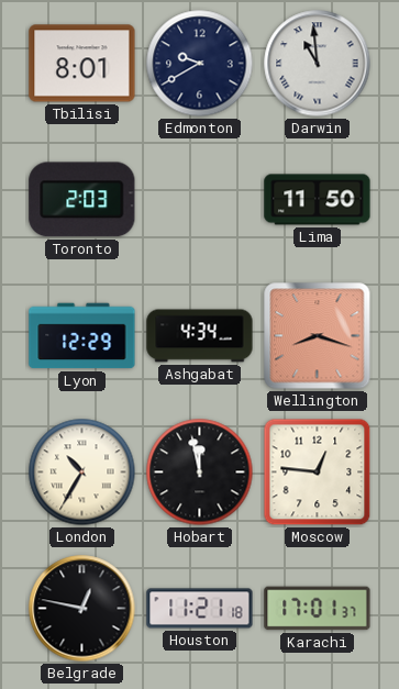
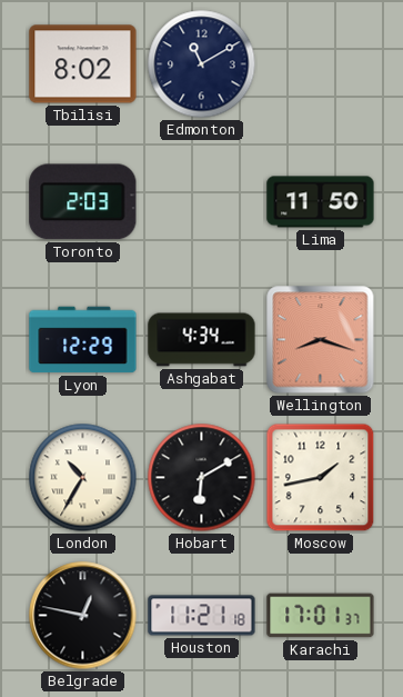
Tbilisi: 8:01 -> 8:02
Edmonton: 9:40 -> 11:10
Darwin: 10:59 -> none
Hobart: 11:58 -> 6:10
Moscow: 12:46 -> 1:43
